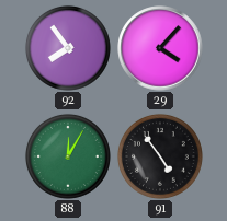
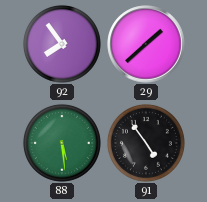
29: 4:07 -> 1:38
88: 12:05 -> 5:29
